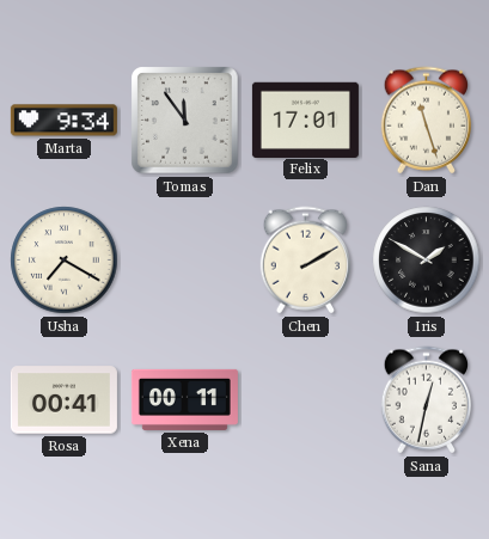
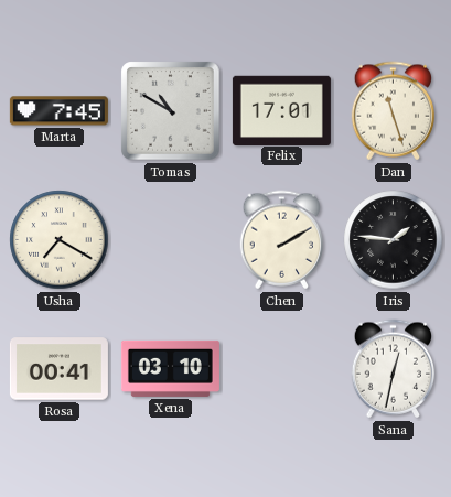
Marta: 9:34 -> 7:45
Tomas: 11:54 -> 10:50
Iris: 1:50 -> 1:46
Xena: 00:11 -> 03:10
